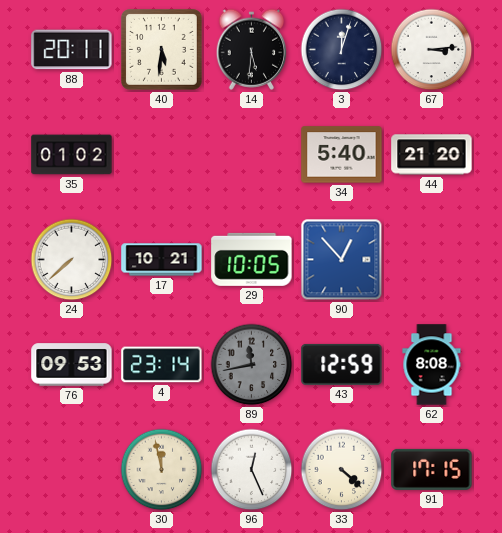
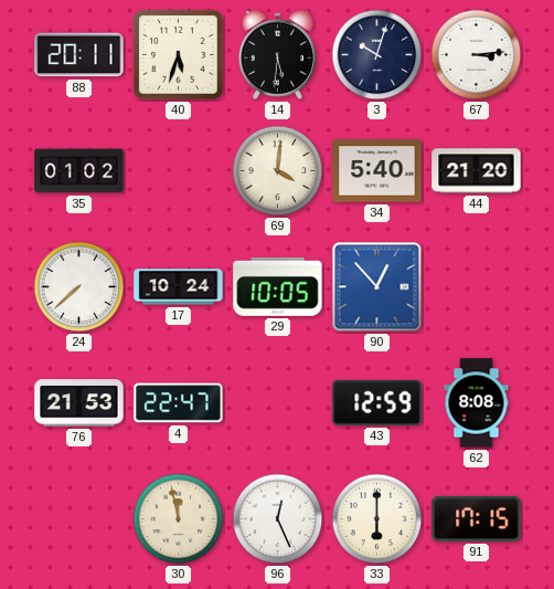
40: 5:31 -> 5:33
3: 12:03 -> 10:03
69: none -> 4:01
17: 10:21 -> 10:24
76: 09:53 -> 21:53
4: 23:14 -> 22:47
89: 11:43 -> none
33: 4:22 -> 6:00
